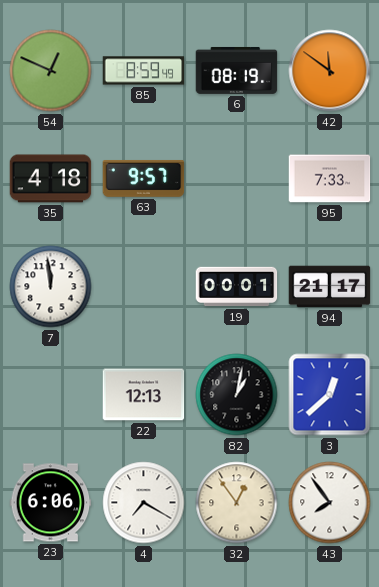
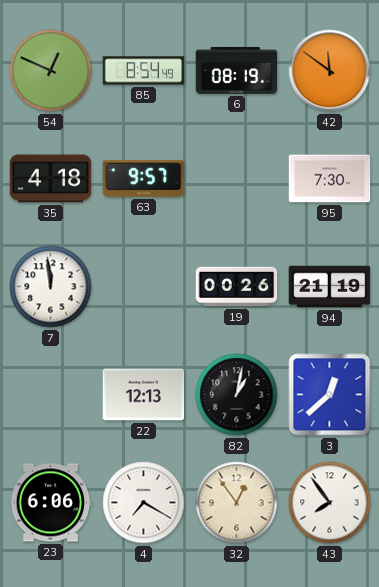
85: 8:59 -> 8:54
95: 7:33 -> 7:30
19: 00:01 -> 00:26
94: 21:17 -> 21:19
